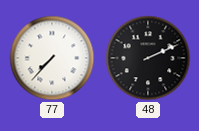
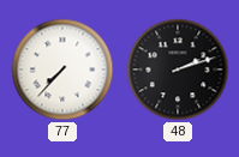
48: 2:11 -> 2:12
